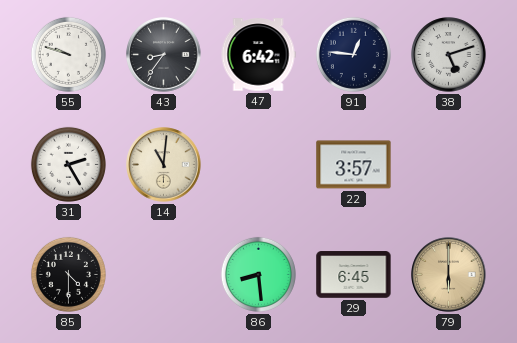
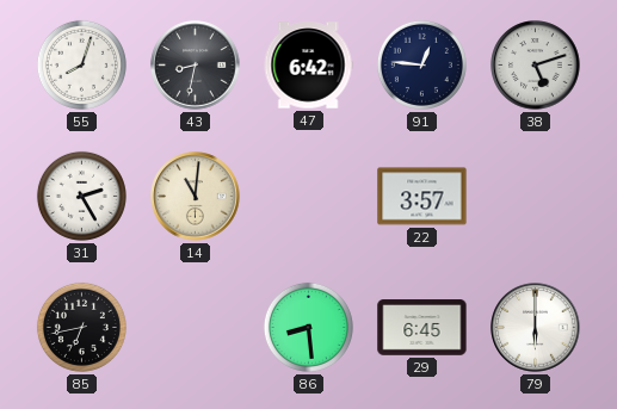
55: 9:48 -> 8:03
43: 8:36 -> 8:32
85: 4:30 -> 6:43
79 dial: champagne -> white
